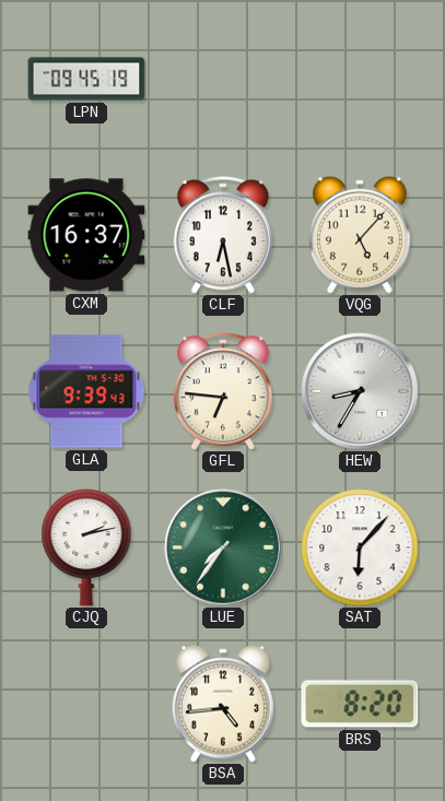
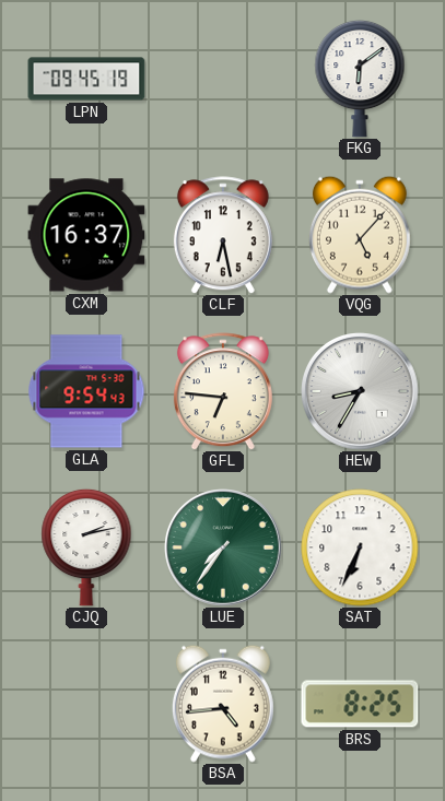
FKG: none -> 6:09
GLA: 9:39 -> 9:54
SAT: 6:07 -> 6:34
BRS: 8:20 -> 8:25
